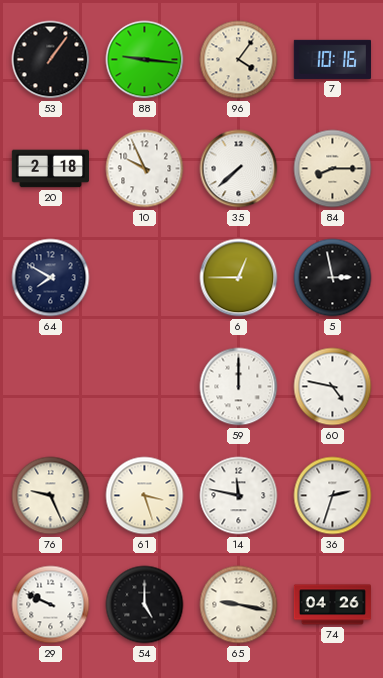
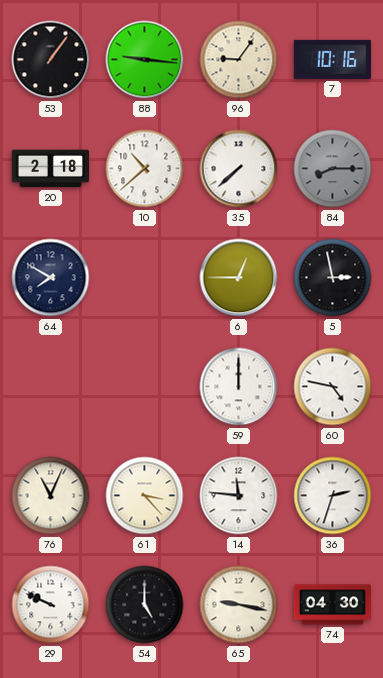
96: 4:06 -> 9:06
10: 9:56 -> 10:38
84 dial: cream -> grey
76: 9:26 -> 11:04
61: 3:27 -> 3:23
14: 11:47 -> 11:46
74: 04:26 -> 04:30
